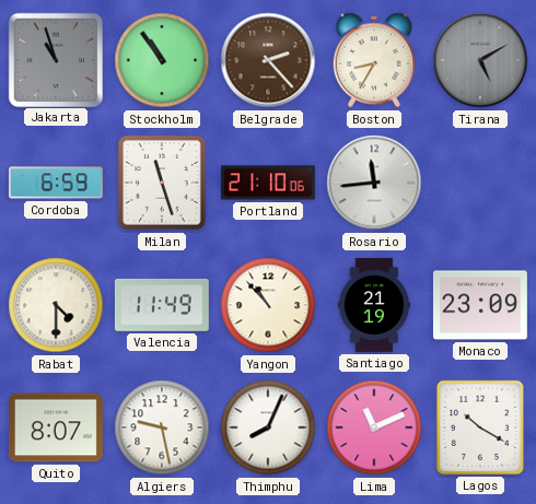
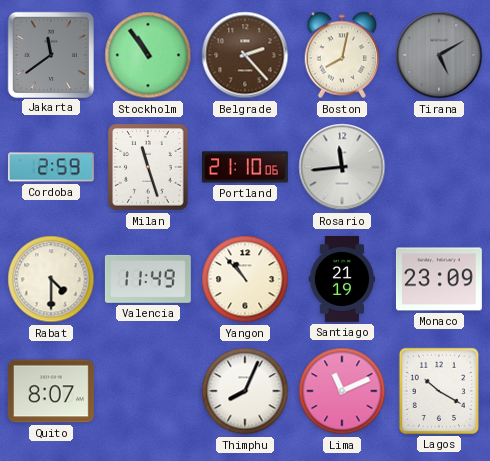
Jakarta: 10:57 -> 11:39
Boston: 8:35 -> 8:02
Cordoba: 6:59 -> 2:59
Algiers: 9:28 -> none
